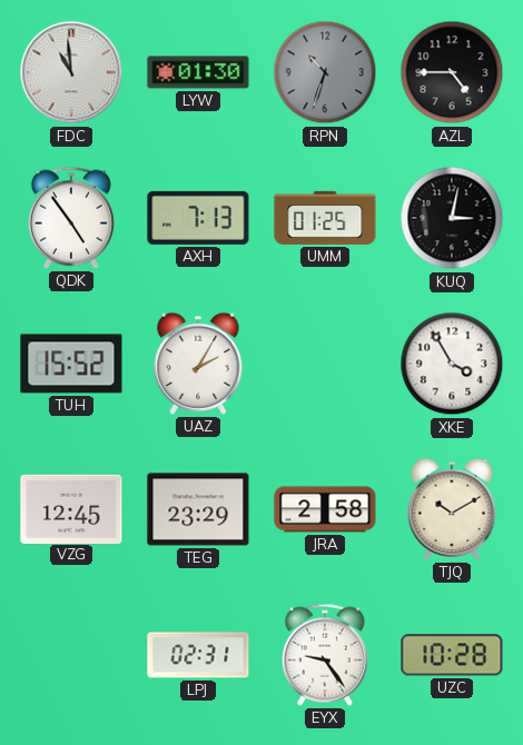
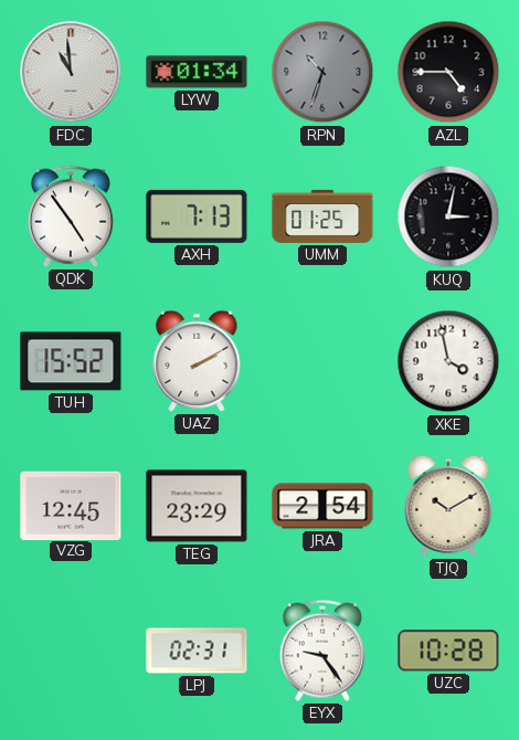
LYW: 01:30 -> 01:34
UAZ: 2:05 -> 2:10
XKE: 3:55 -> 3:58
JRA: 2:58 -> 2:54
